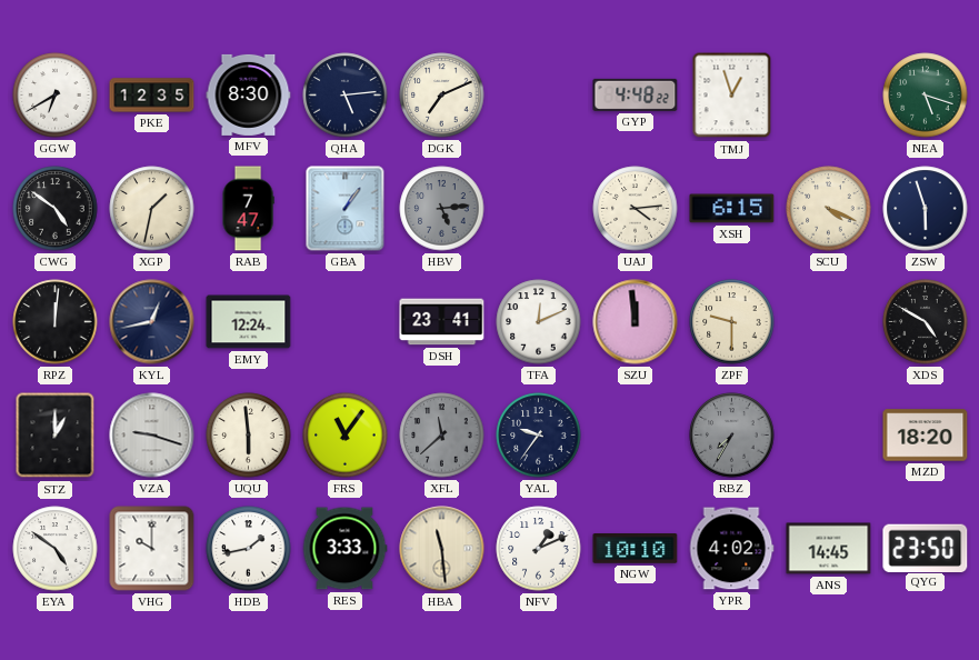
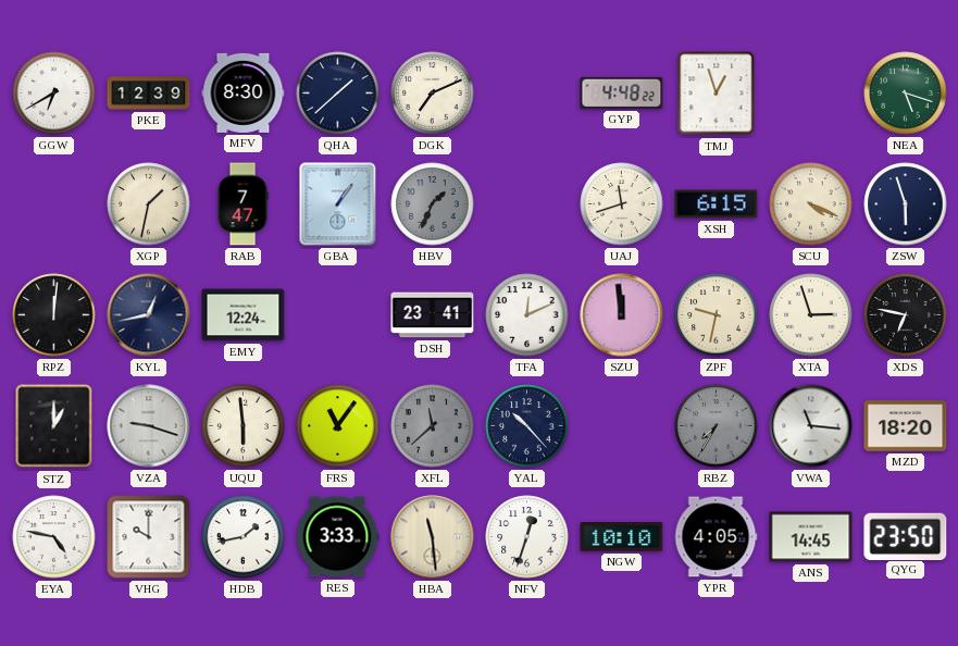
PKE: 12:35 -> 12:39
QHA: 5:14 -> 1:38
CWG: 4:51 -> none
HBV: 5:14 -> 1:34
UAJ: 4:14 -> 11:42
ZPF: 9:30 -> 9:32
XTA: none -> 2:57
XDS: 4:50 -> 6:47
YAL: 9:36 -> 10:23
VWA: none -> 11:16
EYA: 4:51 -> 4:47
NFV: 1:11 -> 12:33
YPR: 4:02 -> 4:05
